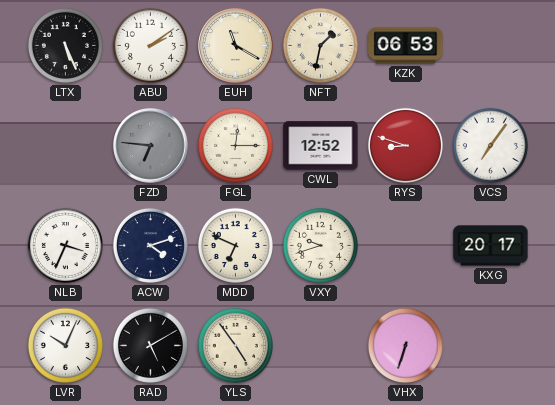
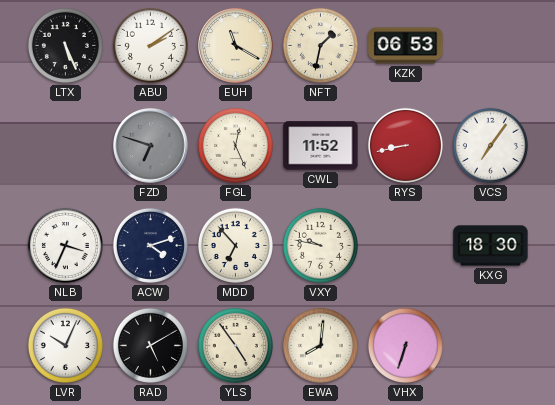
FZD: 6:46 -> 6:48
FGL: 12:15 -> 12:26
CWL: 12:52 -> 11:52
RYS: 8:48 -> 8:43
MDD: 6:49 -> 6:53
VXY: 9:42 -> 9:47
KXG: 20:17 -> 18:30
EWA: none -> 8:01
